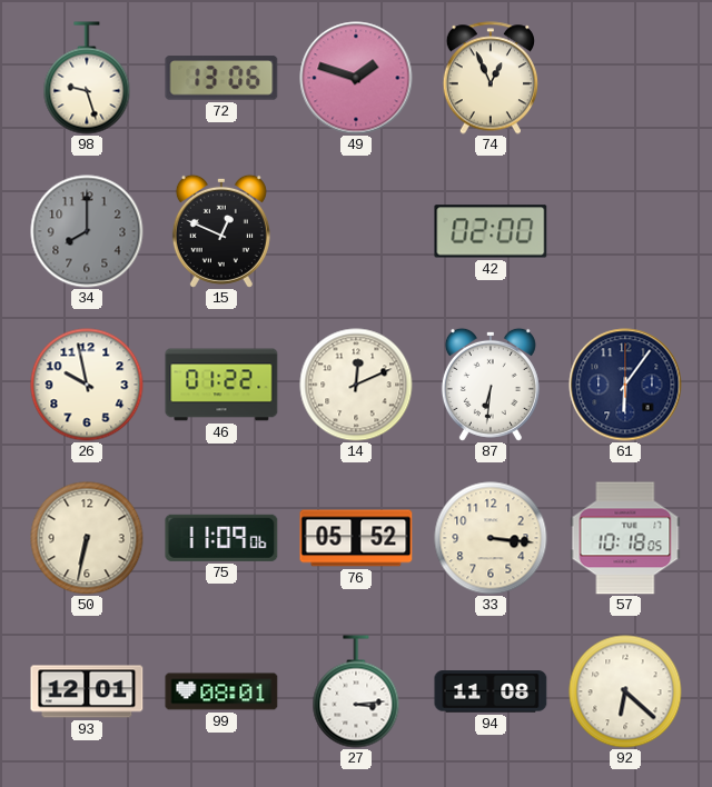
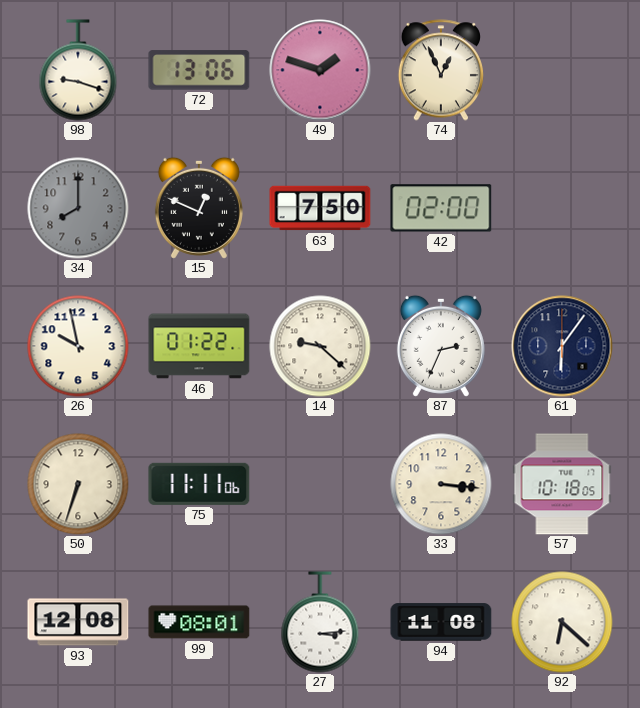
98: 9:27 -> 9:18
63: none -> 7:50
14: 12:11 -> 9:22
87: 6:31 -> 2:34
50: 6:32 -> 6:33
75: 11:09 -> 11:11
76: 05:52 -> none
93: 12:01 -> 12:08
